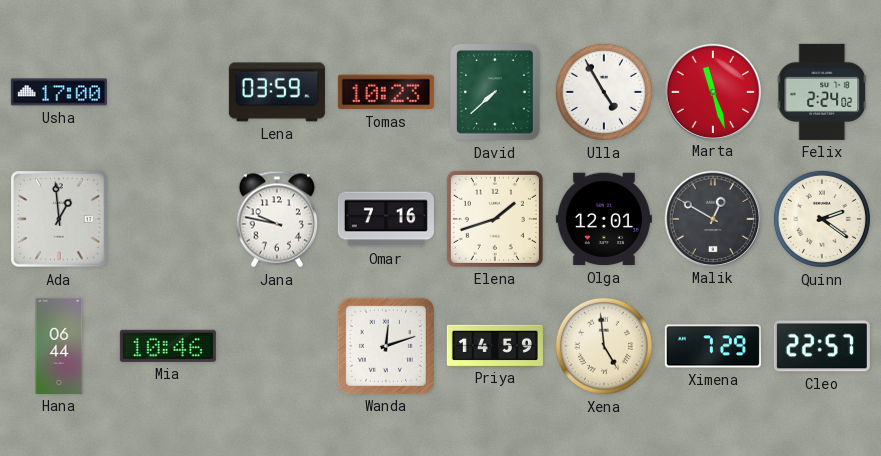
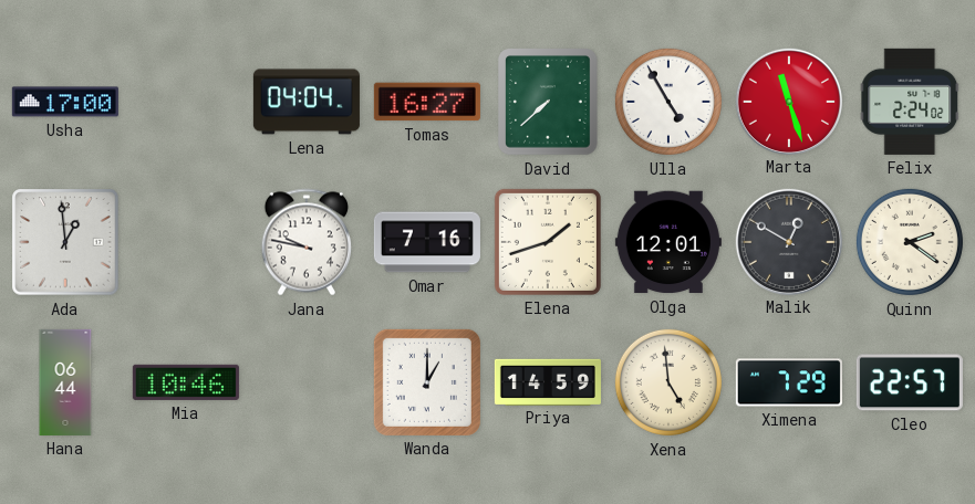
Lena: 03:59 -> 04:04
Tomas: 10:23 -> 16:27
Wanda: 12:12 -> 1:00
